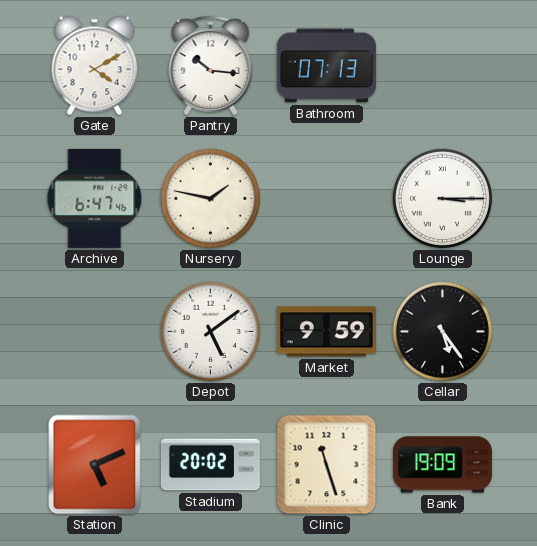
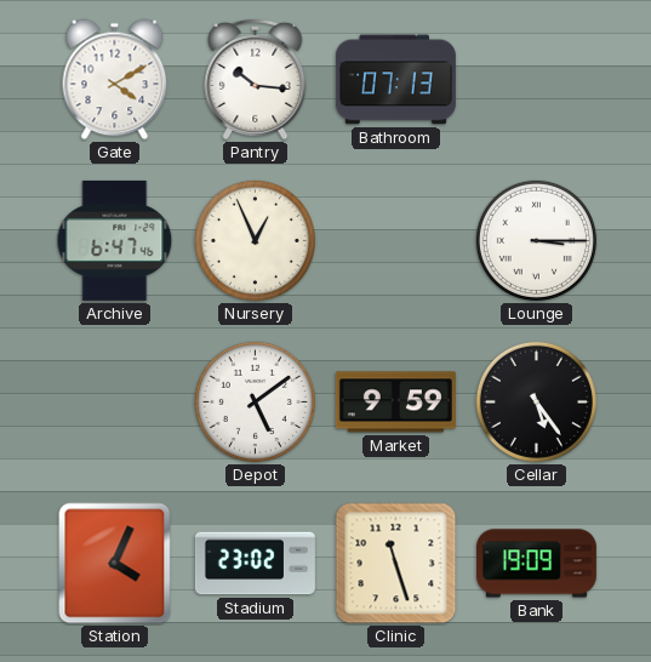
Nursery: 1:47 -> 12:56
Station: 5:11 -> 4:04
Stadium: 20:02 -> 23:02
